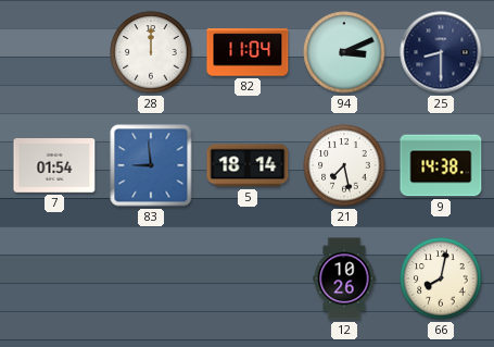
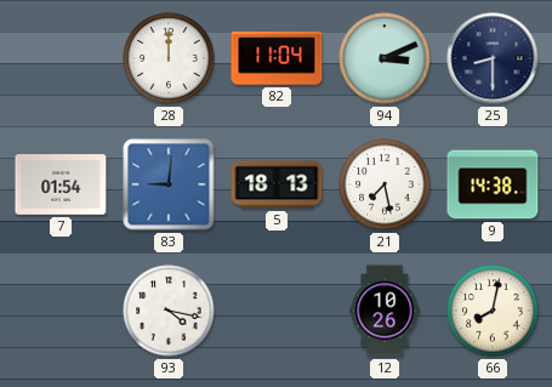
83: 8:59 -> 9:01
5: 18:14 -> 18:13
93: none -> 4:17
